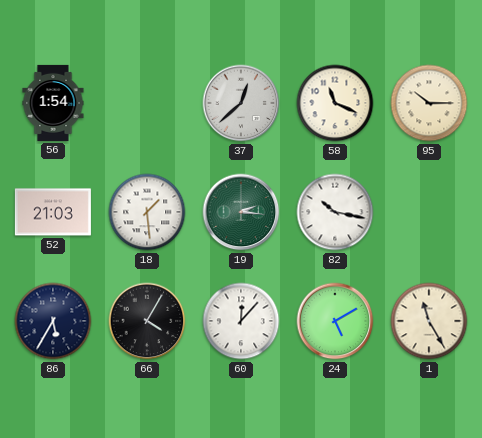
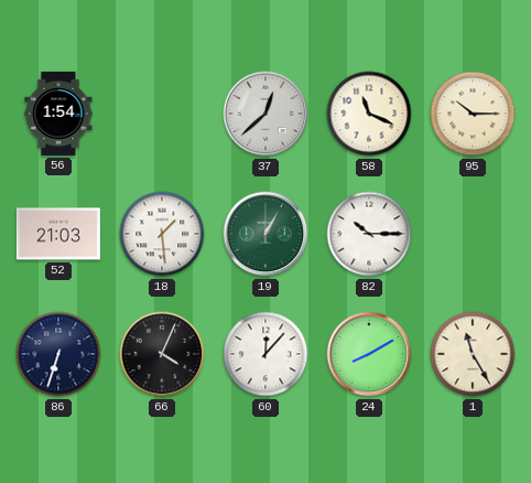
19: 2:16 -> 1:05
82: 10:17 -> 10:15
86: 5:35 -> 6:33
66: 4:05 -> 4:04
24: 5:10 -> 8:10
